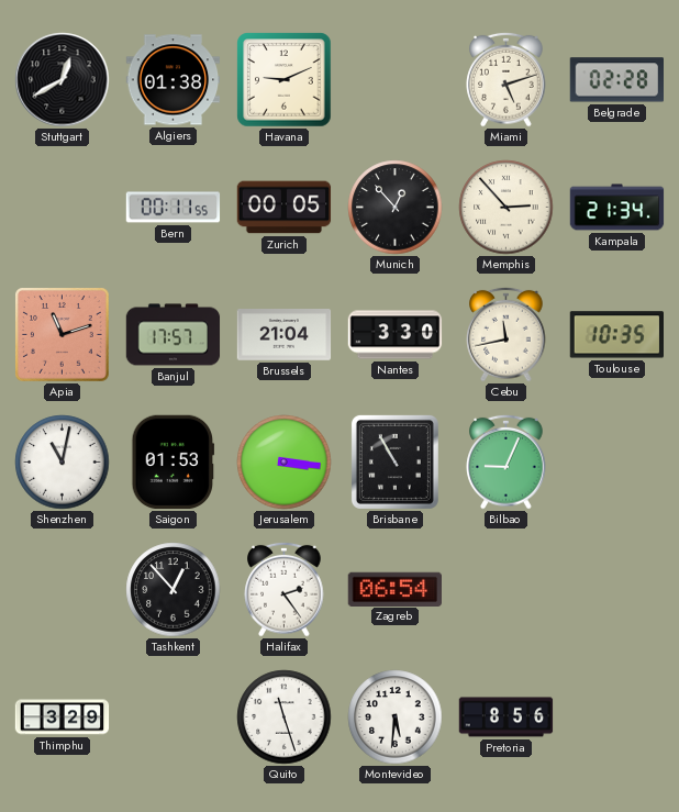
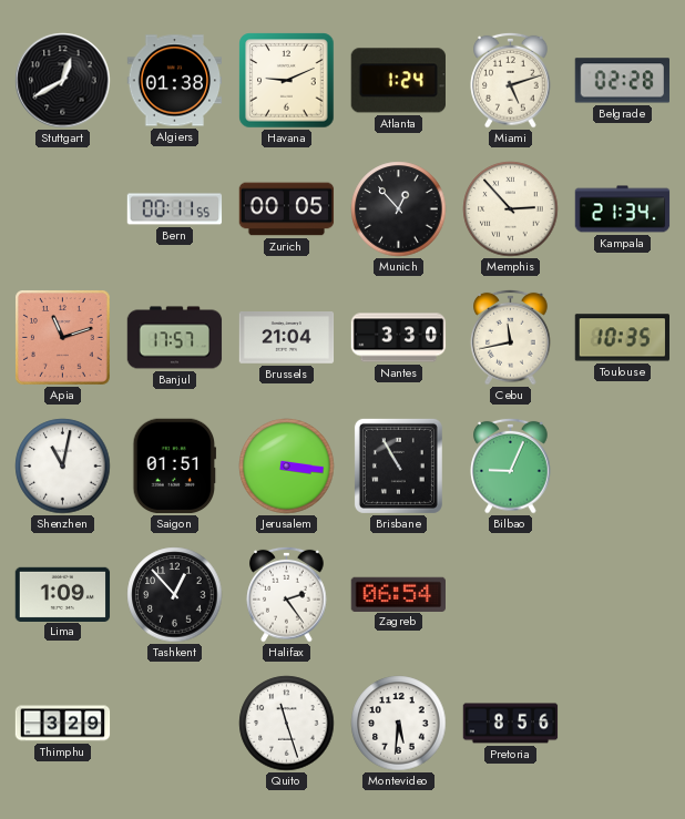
Atlanta: none -> 1:24
Saigon: 01:53 -> 01:51
Lima: none -> 1:09
